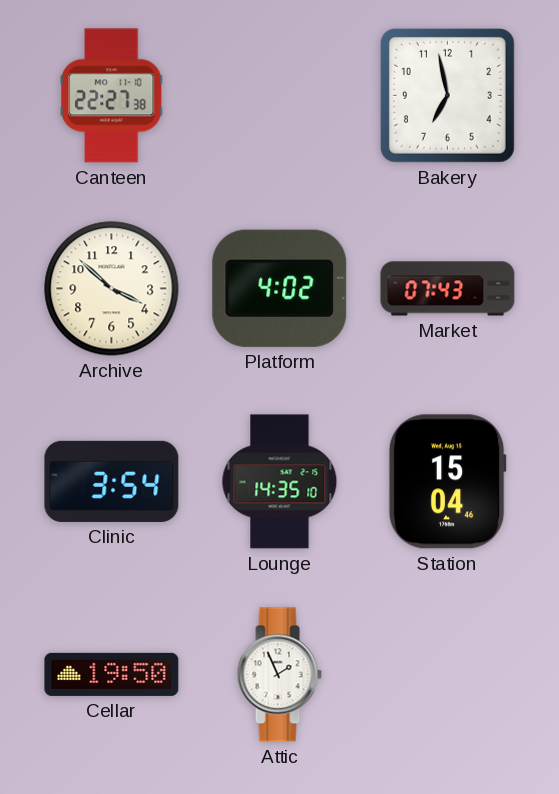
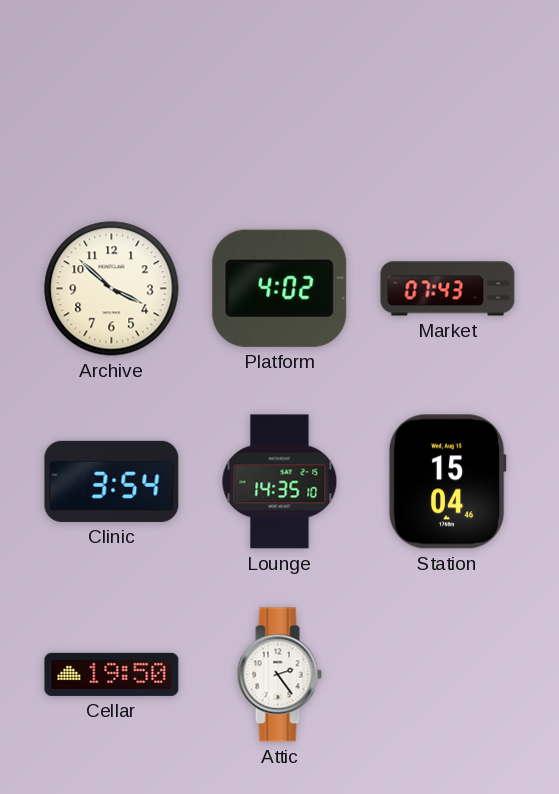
Canteen: 22:27 -> none
Bakery: 6:58 -> none
Attic: 1:56 -> 2:24
